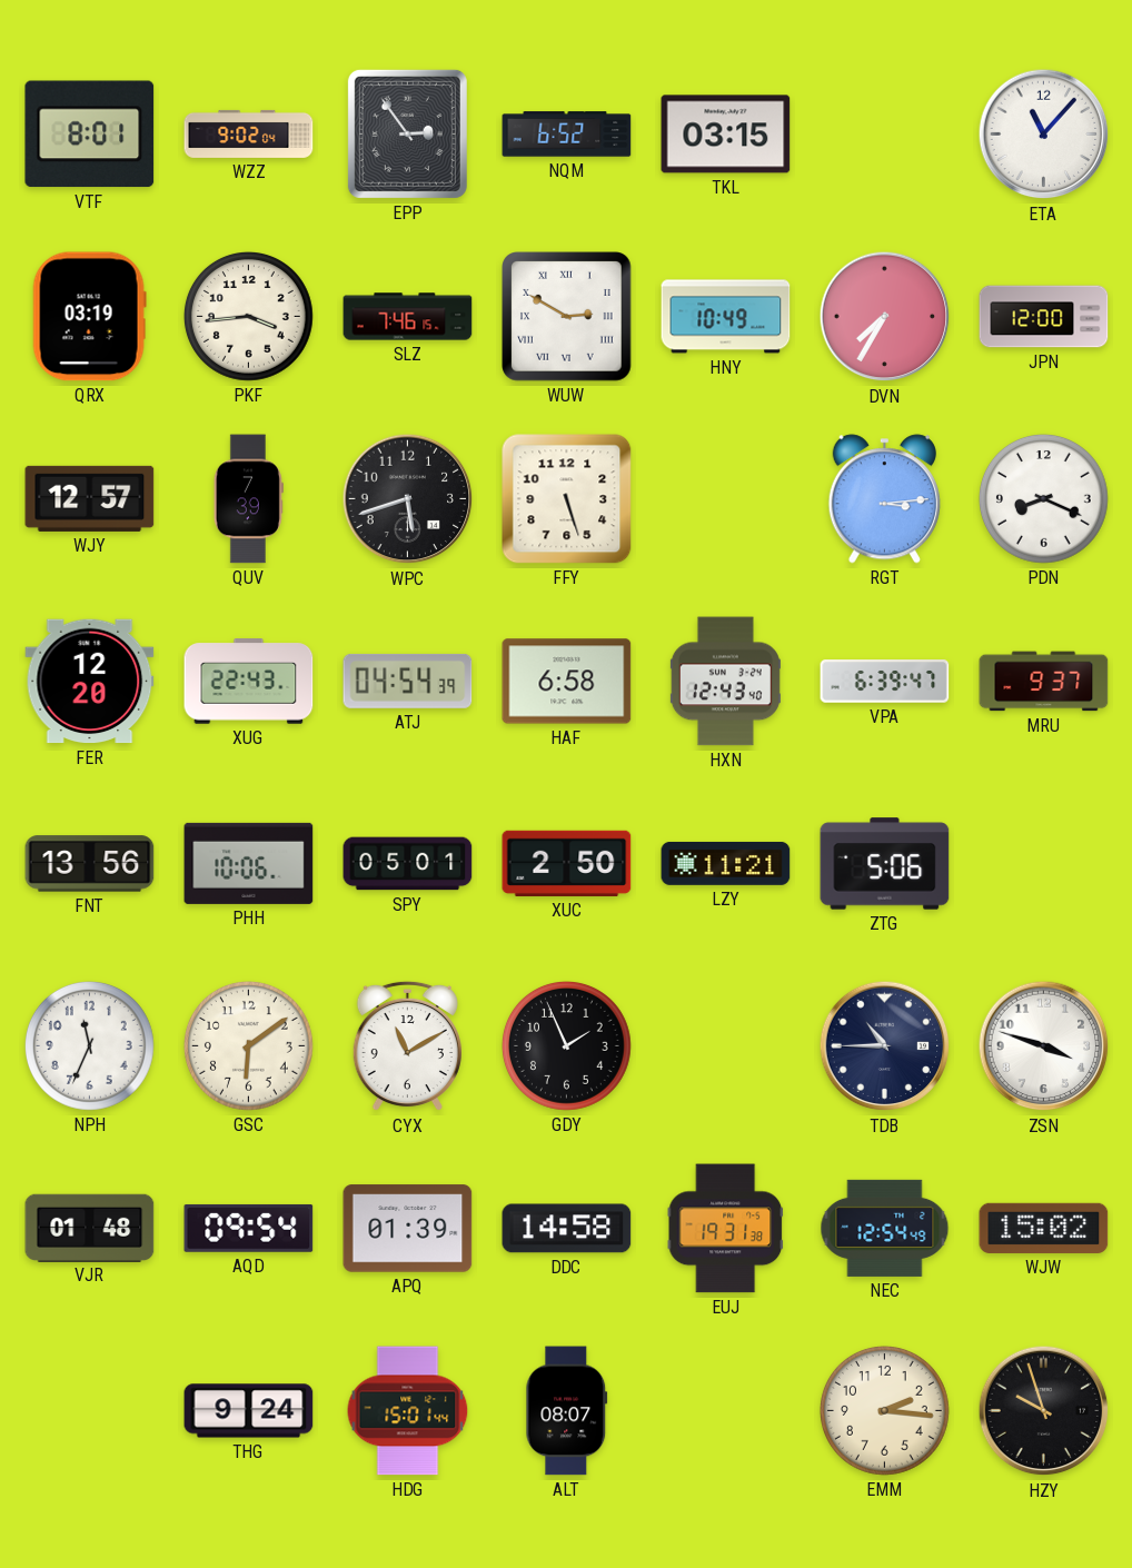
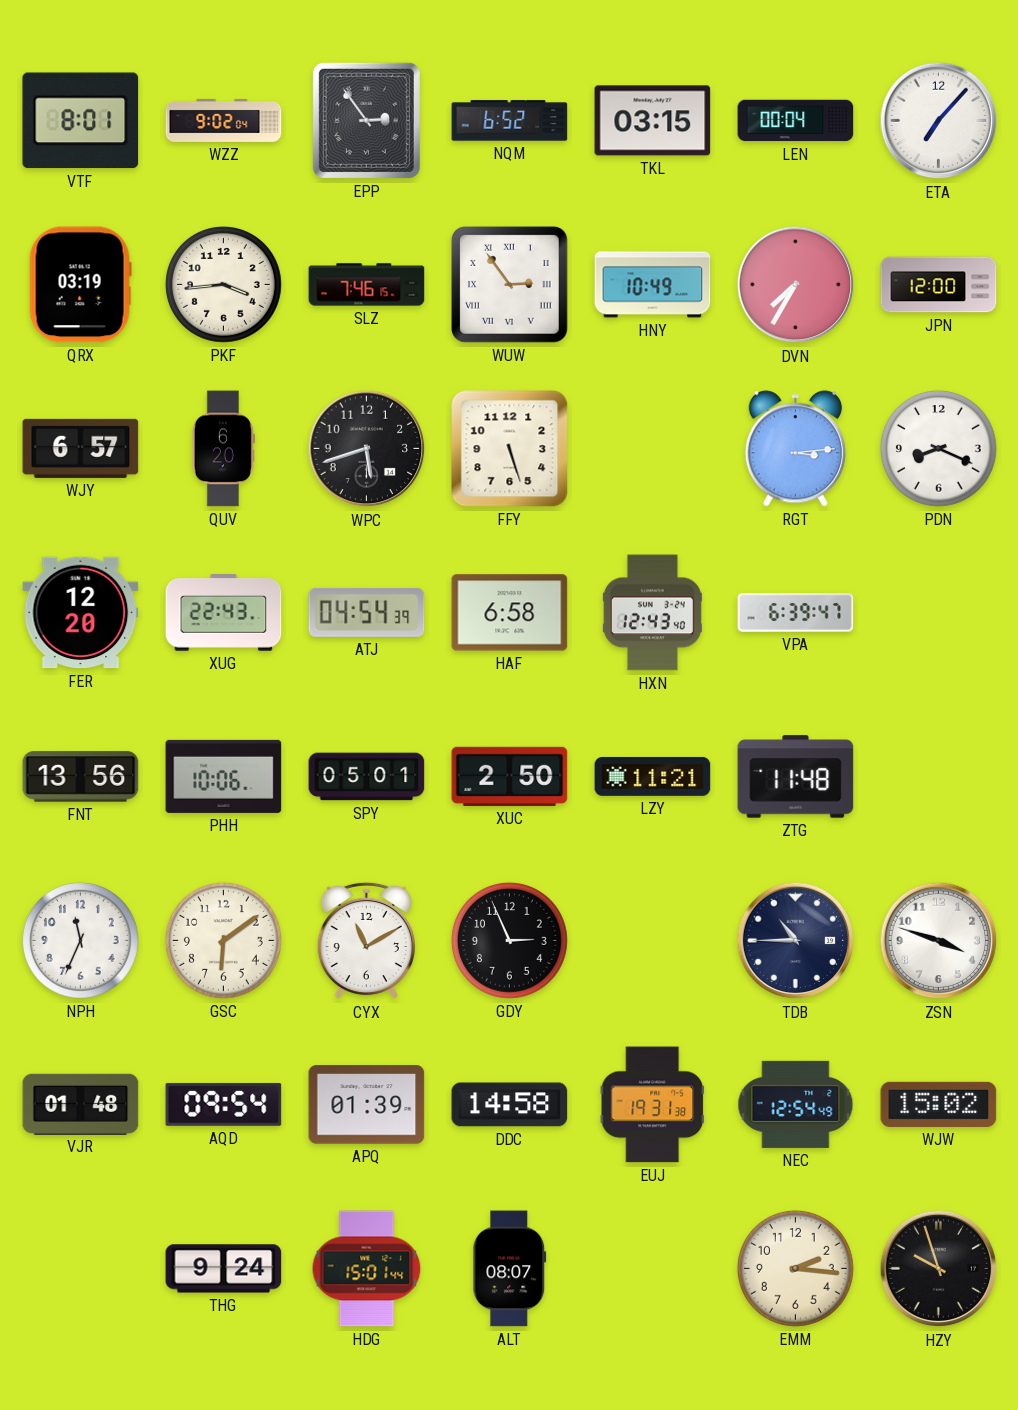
LEN: none -> 00:04
ETA: 11:07 -> 7:07
WUW: 2:50 -> 2:54
WJY: 12:57 -> 6:57
QUV: 7:39 -> 6:20
MRU: 9:37 -> none
ZTG: 5:06 -> 11:48
GDY: 1:56 -> 2:56
